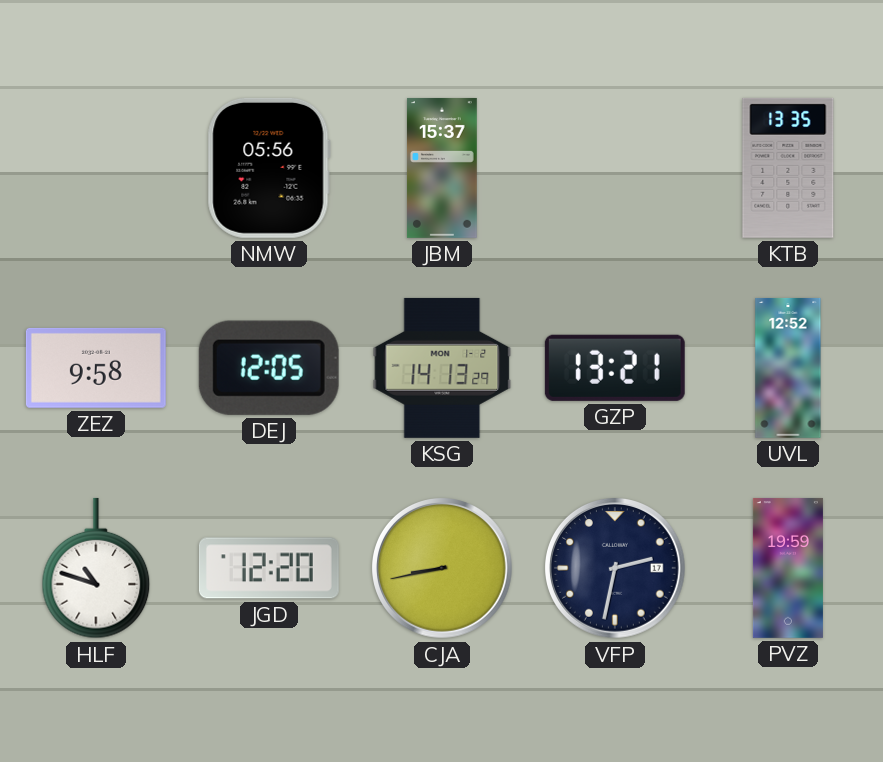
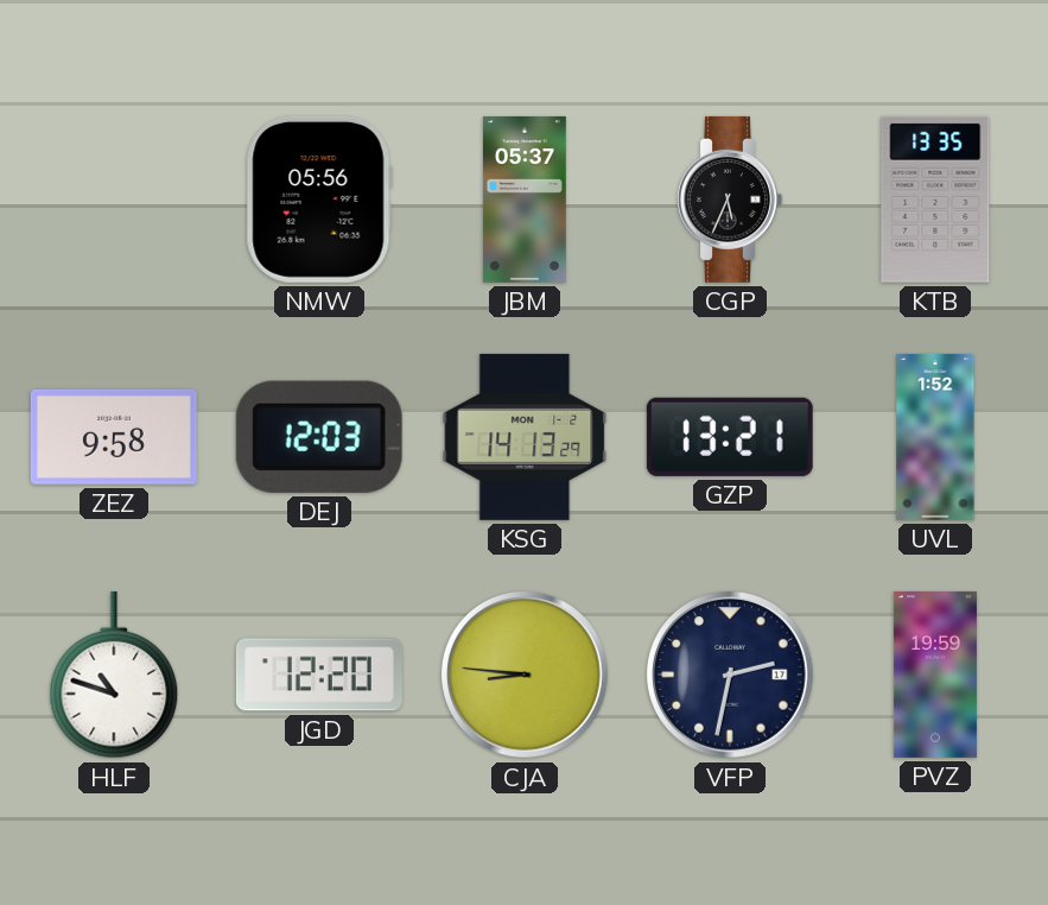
JBM: 15:37 -> 05:37
CGP: none -> 5:34
DEJ: 12:05 -> 12:03
UVL: 12:52 -> 1:52
CJA: 8:43 -> 8:46
